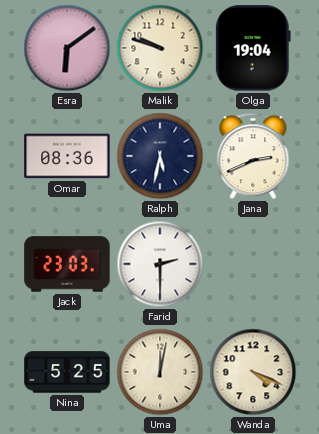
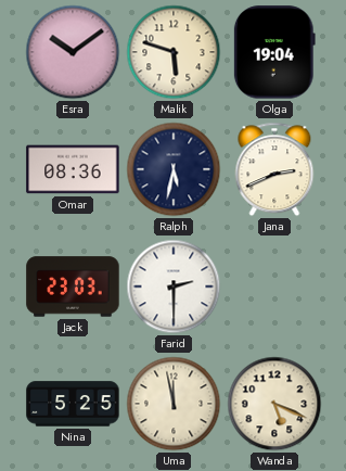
Esra: 6:09 -> 10:09
Malik: 9:48 -> 5:48
Uma: 12:02 -> 11:58
Wanda: 4:19 -> 5:19
